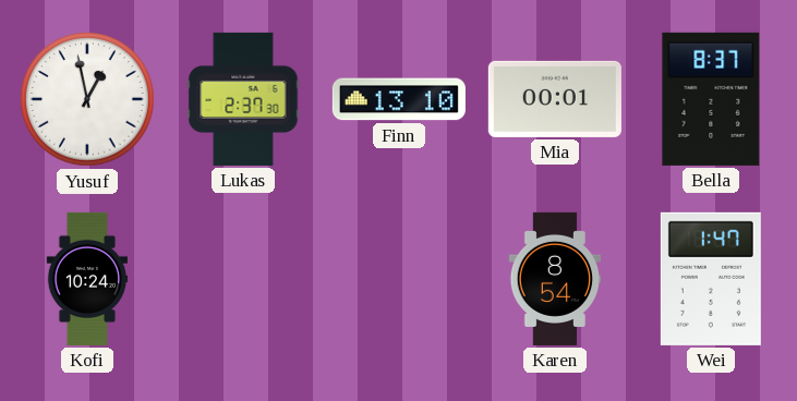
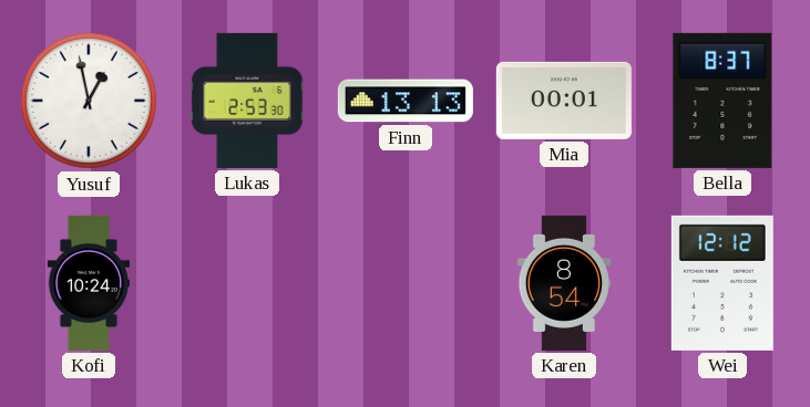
Lukas: 2:37 -> 2:53
Finn: 13:10 -> 13:13
Wei: 1:47 -> 12:12
